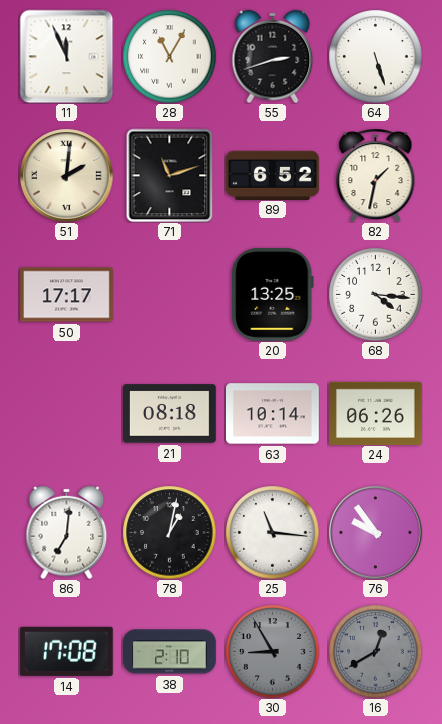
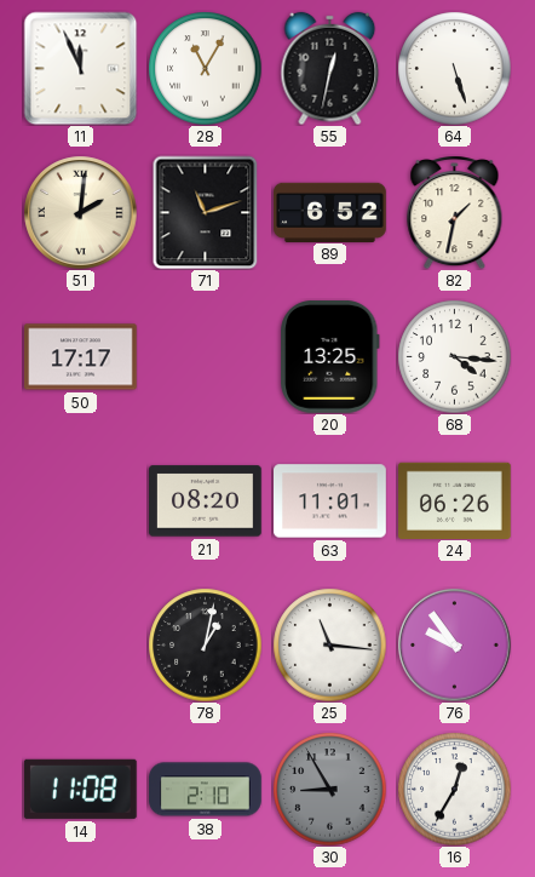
55: 2:42 -> 12:32
21: 08:18 -> 08:20
63: 10:14 -> 11:01
86: 7:01 -> none
14: 17:08 -> 11:08
16: 12:40 -> 12:35
16 dial: grey -> white
